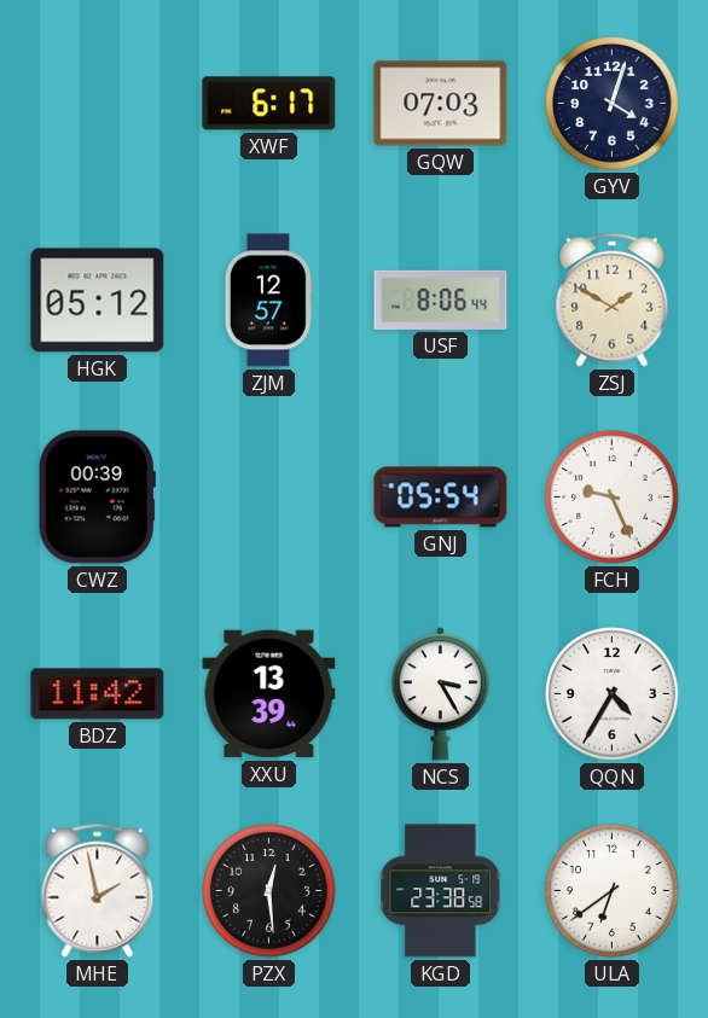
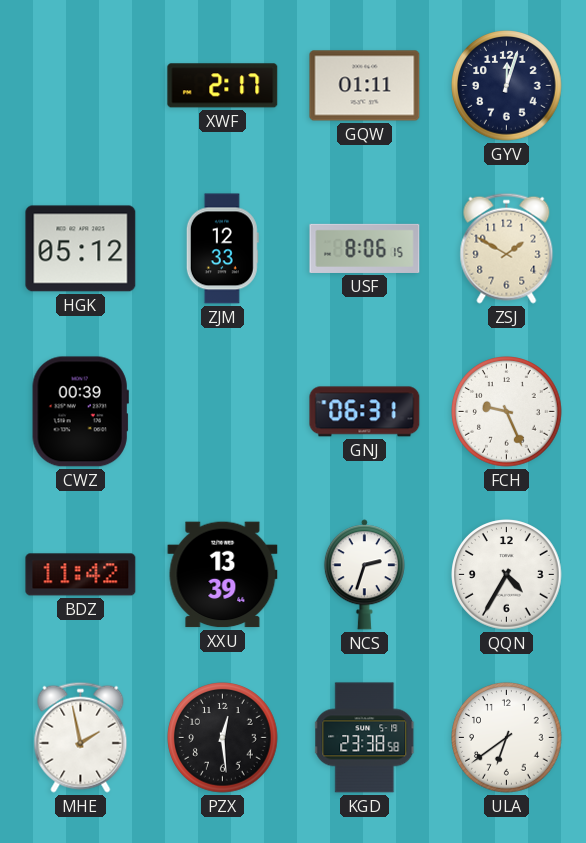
XWF: 6:17 -> 2:17
GQW: 07:03 -> 01:11
GYV: 4:03 -> 12:03
ZJM: 12:57 -> 12:33
USF: 8:06:44 -> 8:06:15
GNJ: 05:54 -> 06:31
NCS: 3:25 -> 2:33
